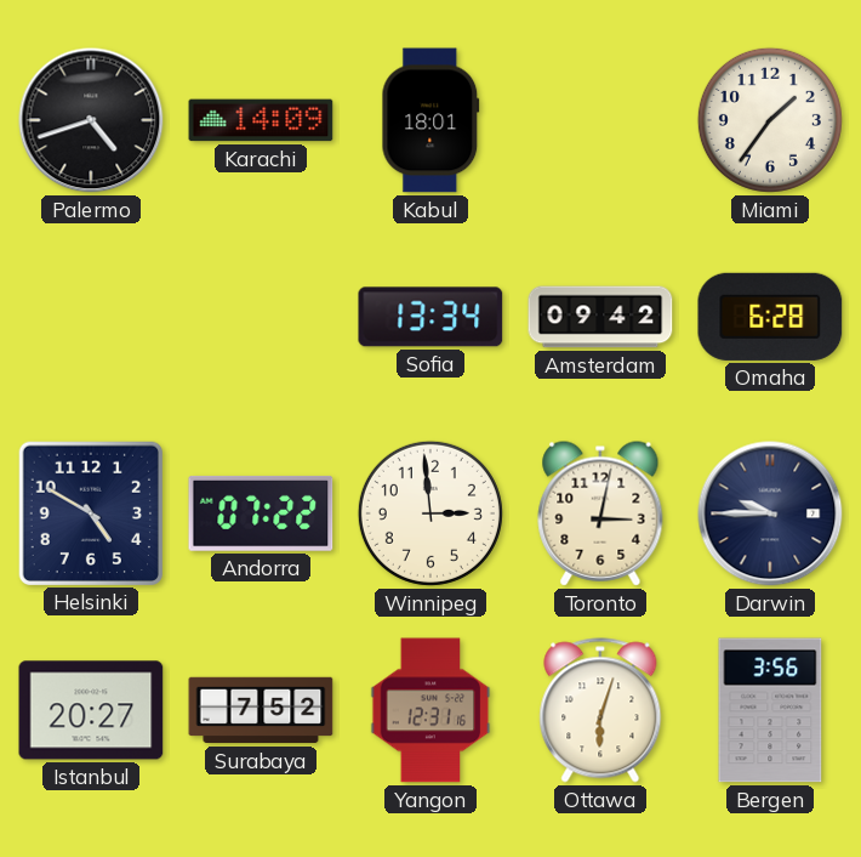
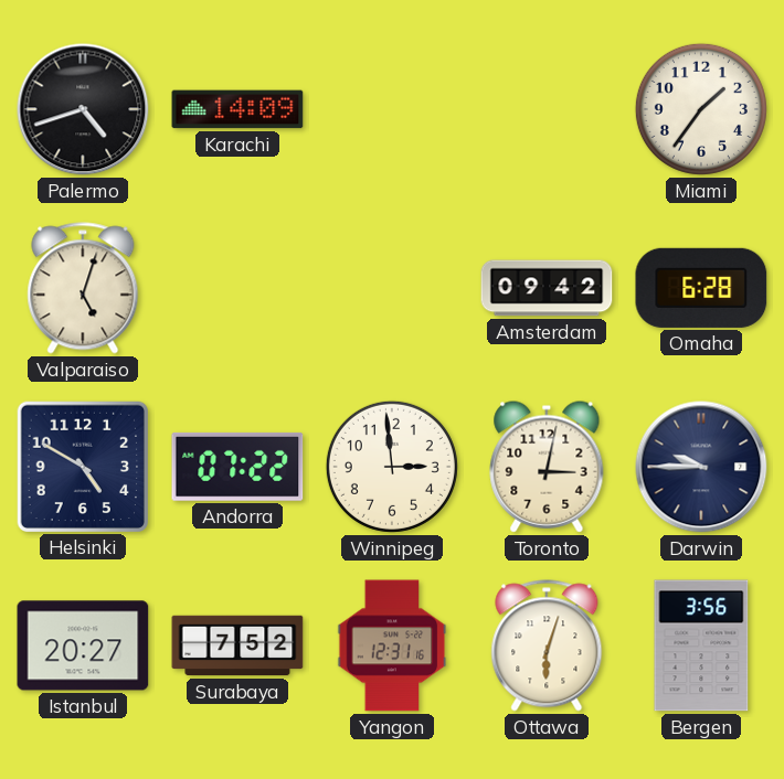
Kabul: 18:01 -> none
Valparaiso: none -> 5:03
Sofia: 13:34 -> none
